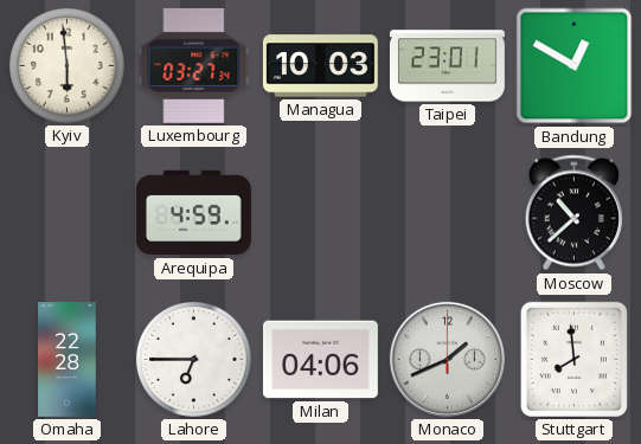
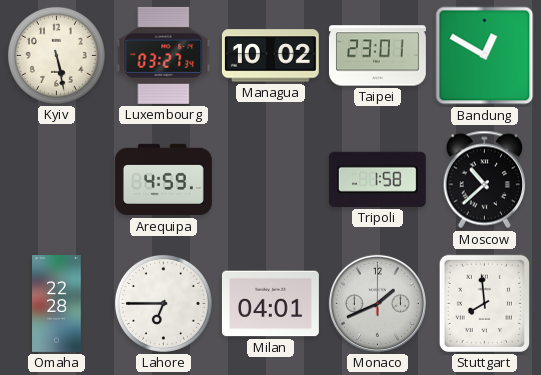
Kyiv: 5:59 -> 5:28
Managua: 10:03 -> 10:02
Tripoli: none -> 1:58
Milan: 04:06 -> 04:01
